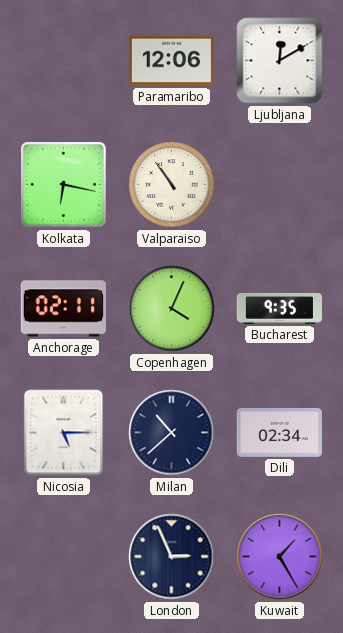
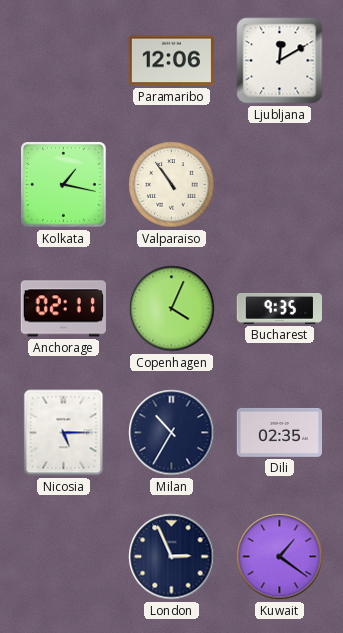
Kolkata: 6:17 -> 1:17
Milan: 10:38 -> 10:35
Dili: 02:34 -> 02:35
Kuwait: 1:25 -> 1:21
